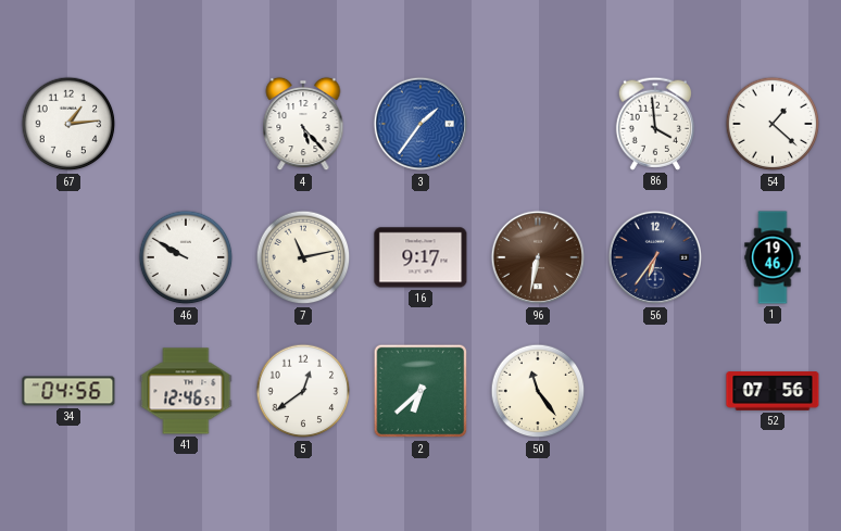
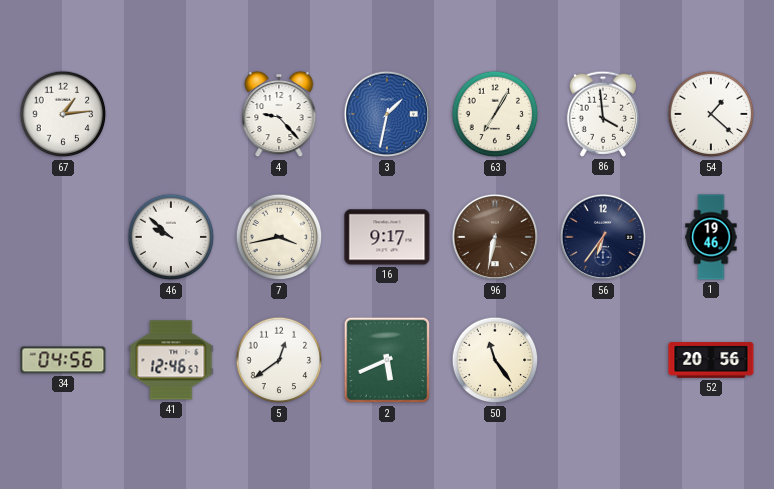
4: 5:23 -> 9:23
3: 1:36 -> 1:32
63: none -> 7:05
46: 9:50 -> 9:52
7: 11:13 -> 3:43
2: 6:38 -> 5:41
52: 07:56 -> 20:56
